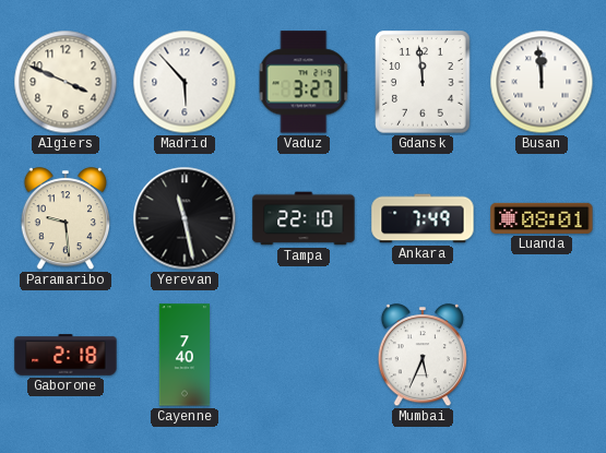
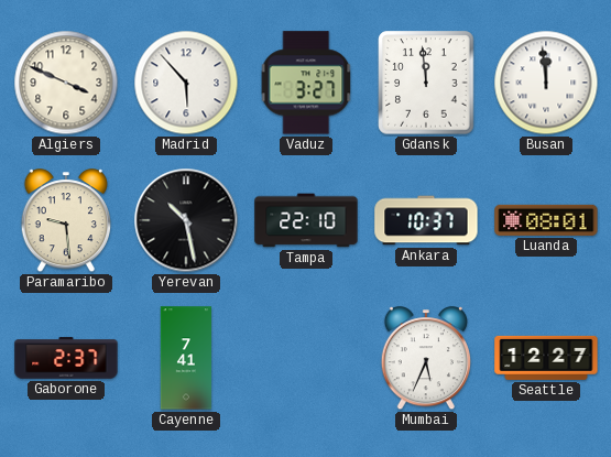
Yerevan: 11:28 -> 10:28
Ankara: 7:49 -> 10:37
Gaborone: 2:18 -> 2:37
Cayenne: 7:40 -> 7:41
Seattle: none -> 12:27
